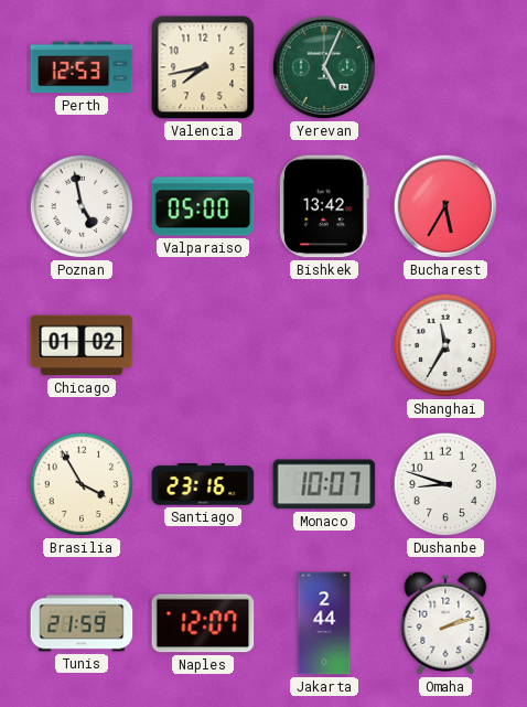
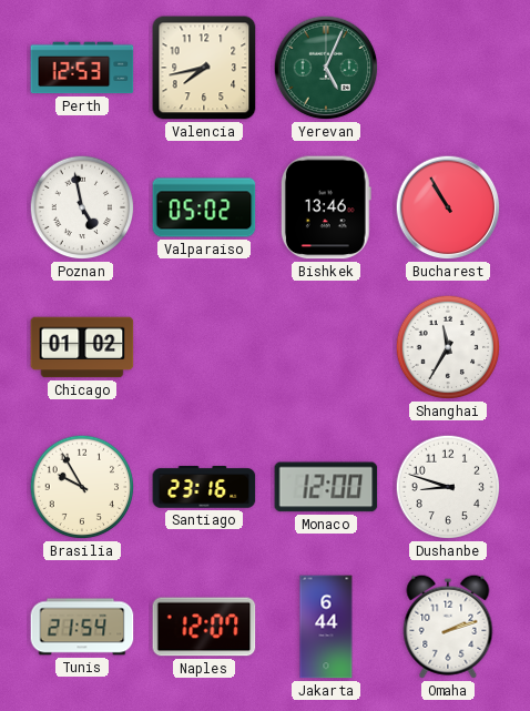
Valparaiso: 05:00 -> 05:02
Bishkek: 13:42 -> 13:46
Bucharest: 5:35 -> 10:55
Brasilia: 3:55 -> 9:55
Monaco: 10:07 -> 12:00
Tunis: 21:59 -> 21:54
Jakarta: 2:44 -> 6:44
